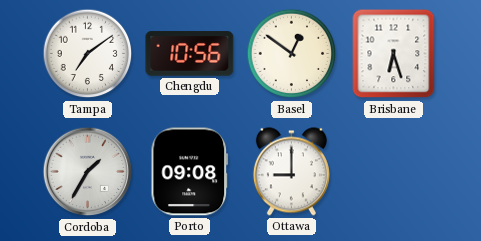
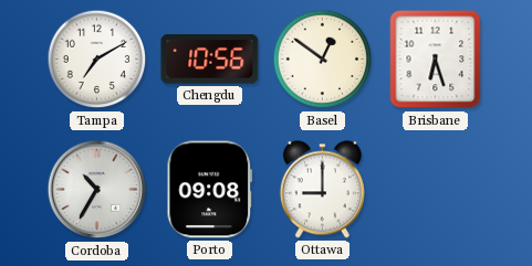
Tampa: 7:09 -> 7:10
Cordoba: 1:35 -> 10:35
